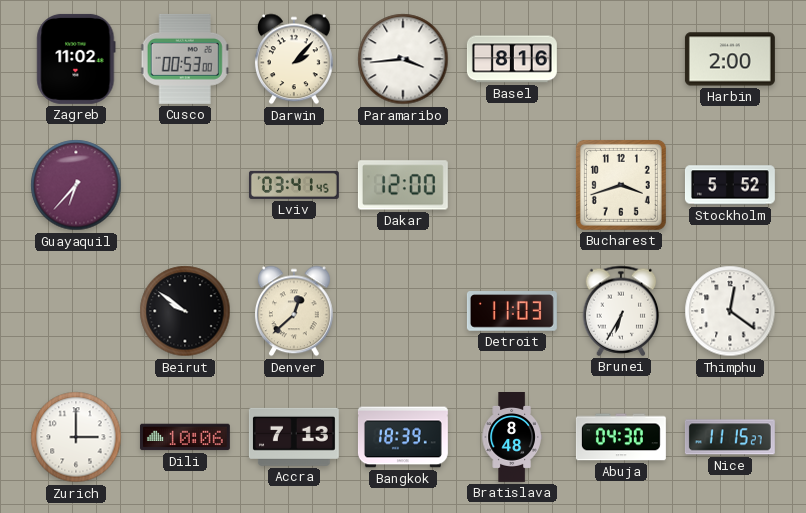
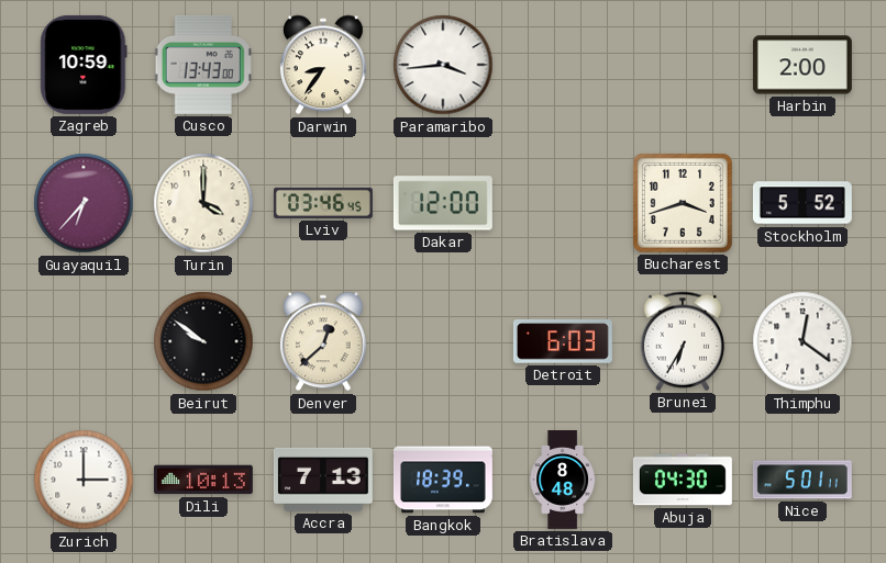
Zagreb: 11:02 -> 10:59
Cusco: 00:53 -> 13:43
Darwin: 2:07 -> 8:36
Basel: 8:16 -> none
Turin: none -> 4:00
Lviv: 03:41 -> 03:46
Detroit: 11:03 -> 6:03
Dili: 10:06 -> 10:13
Nice: 11:15 -> 5:01
